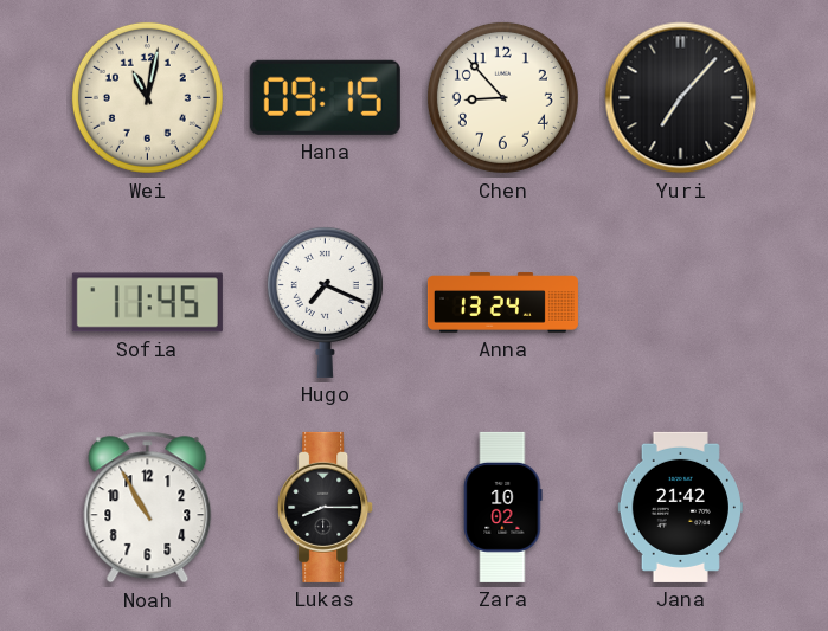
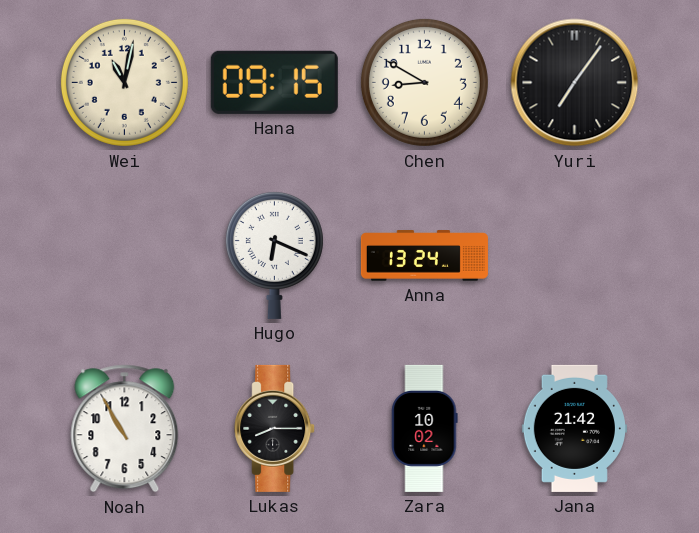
Chen: 8:53 -> 8:50
Yuri: 7:07 -> 7:06
Sofia: 11:45 -> none
Hugo: 7:19 -> 6:19
